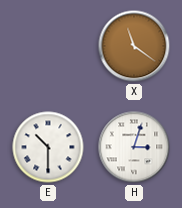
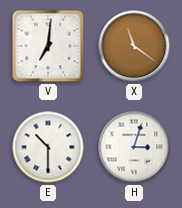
V: none -> 7:01
